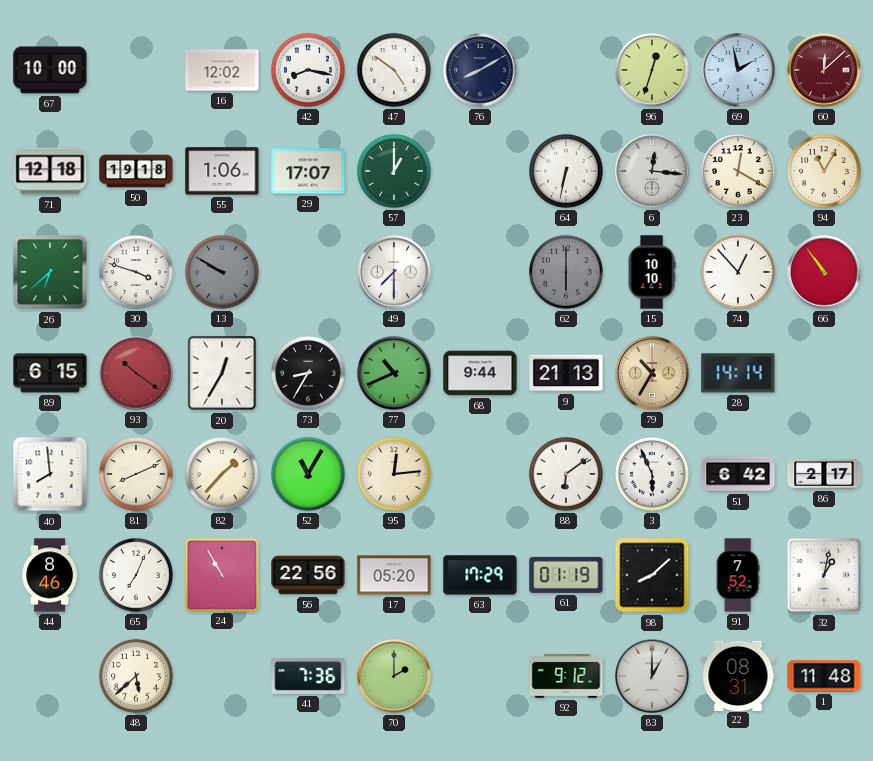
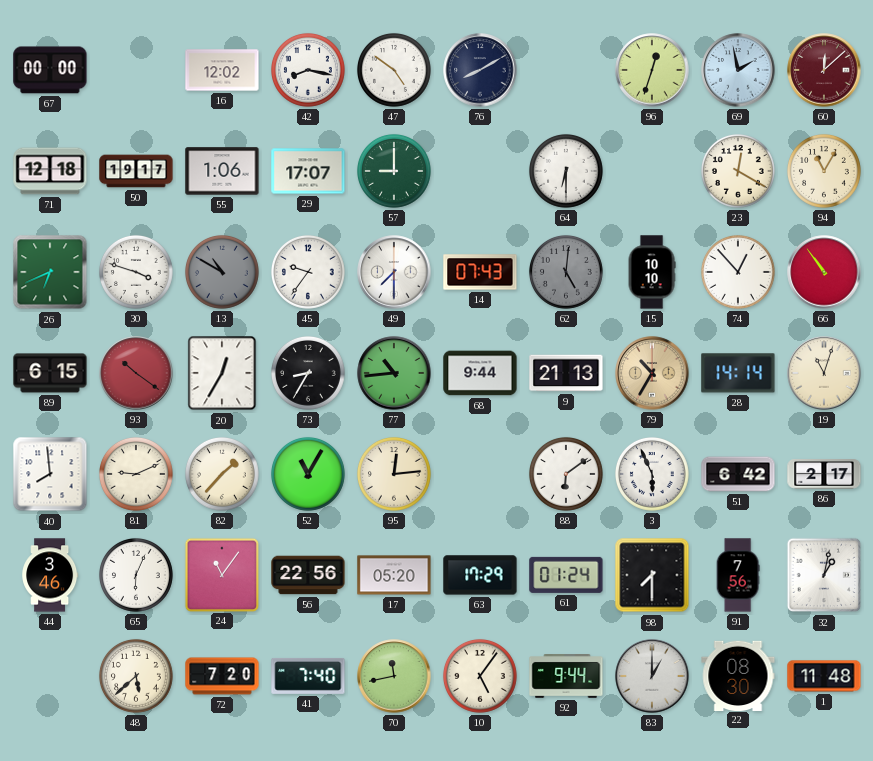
67: 10:00 -> 00:00
50: 19:18 -> 19:17
57: 1:00 -> 9:00
64: 6:32 -> 6:30
6: 12:16 -> none
26: 6:38 -> 6:41
13: 9:50 -> 10:50
45: none -> 9:36
14: none -> 07:43
62: 6:00 -> 5:01
77: 10:41 -> 10:44
19: none -> 11:03
81: 8:11 -> 9:11
44: 8:46 -> 3:46
65: 7:04 -> 6:04
24: 10:55 -> 11:06
61: 01:19 -> 01:24
98: 8:08 -> 7:30
91: 7:52 -> 7:56
72: none -> 7:20
41: 7:36 -> 7:40
70: 2:00 -> 11:43
10: none -> 5:06
92: 9:12 -> 9:44
22: 08:31 -> 08:30
